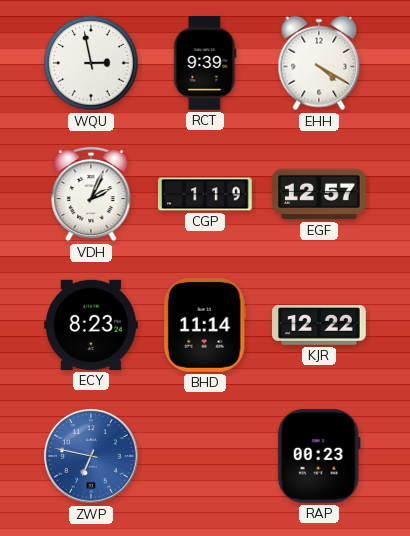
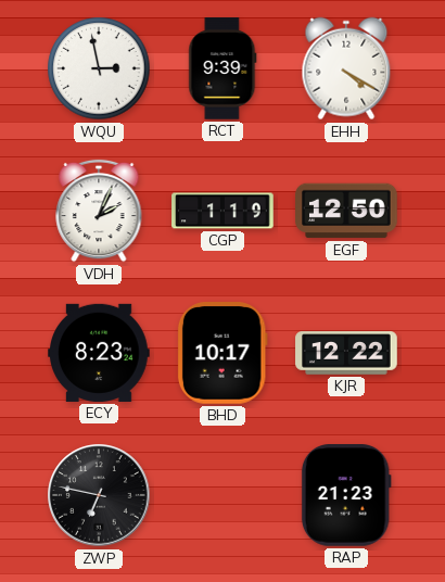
EGF: 12:57 -> 12:50
BHD: 11:14 -> 10:17
ZWP dial: blue -> black
RAP: 00:23 -> 21:23
